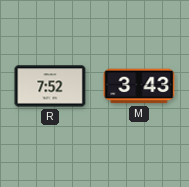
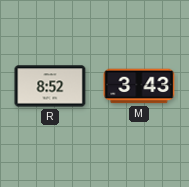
R: 7:52 -> 8:52
